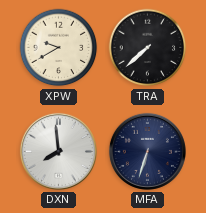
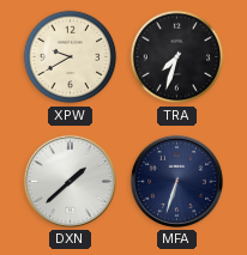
TRA: 7:38 -> 7:33
DXN: 7:59 -> 1:38
